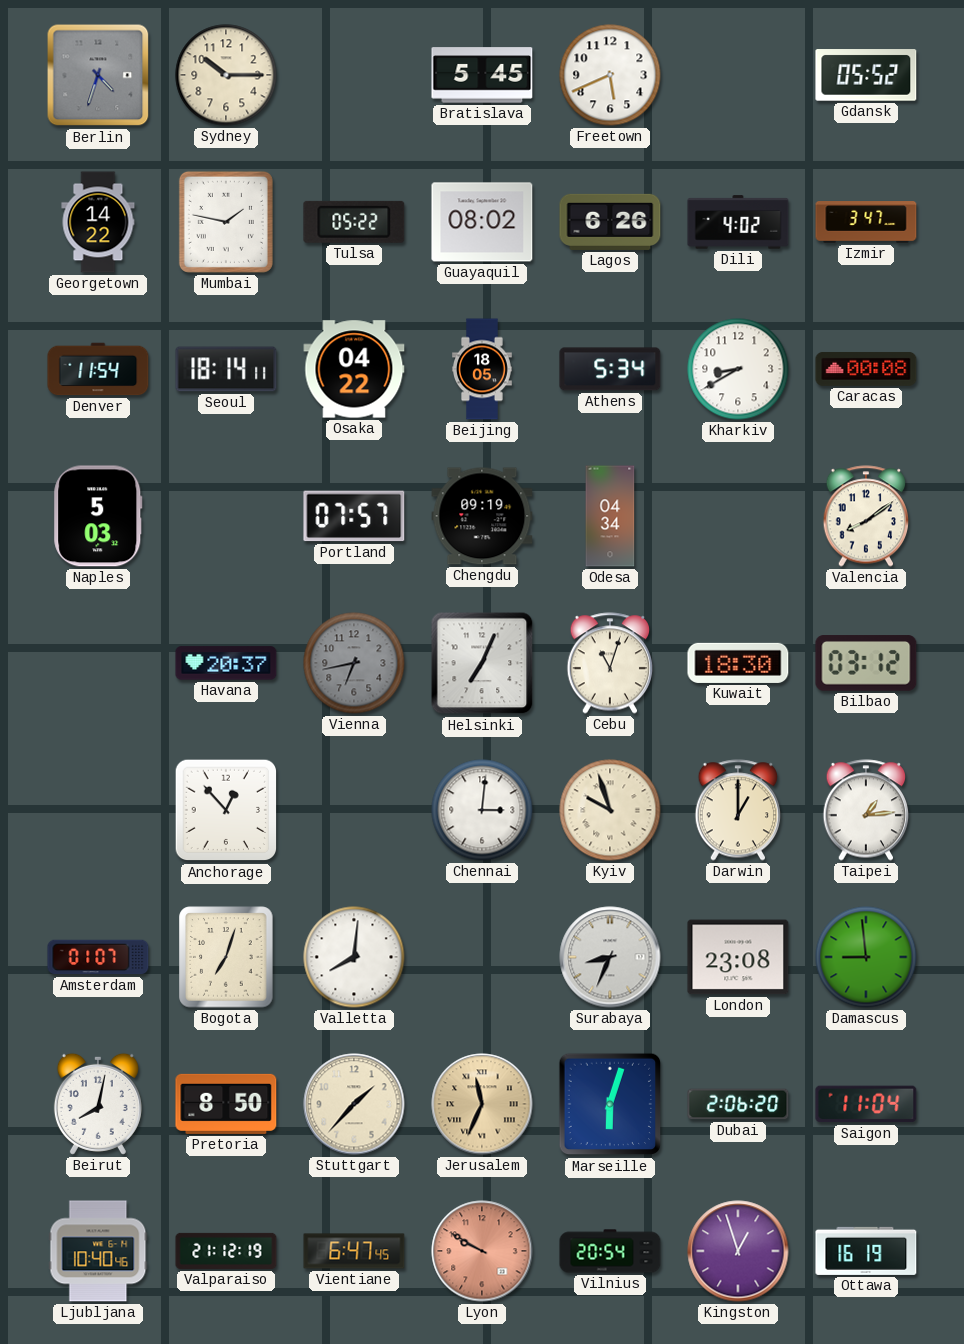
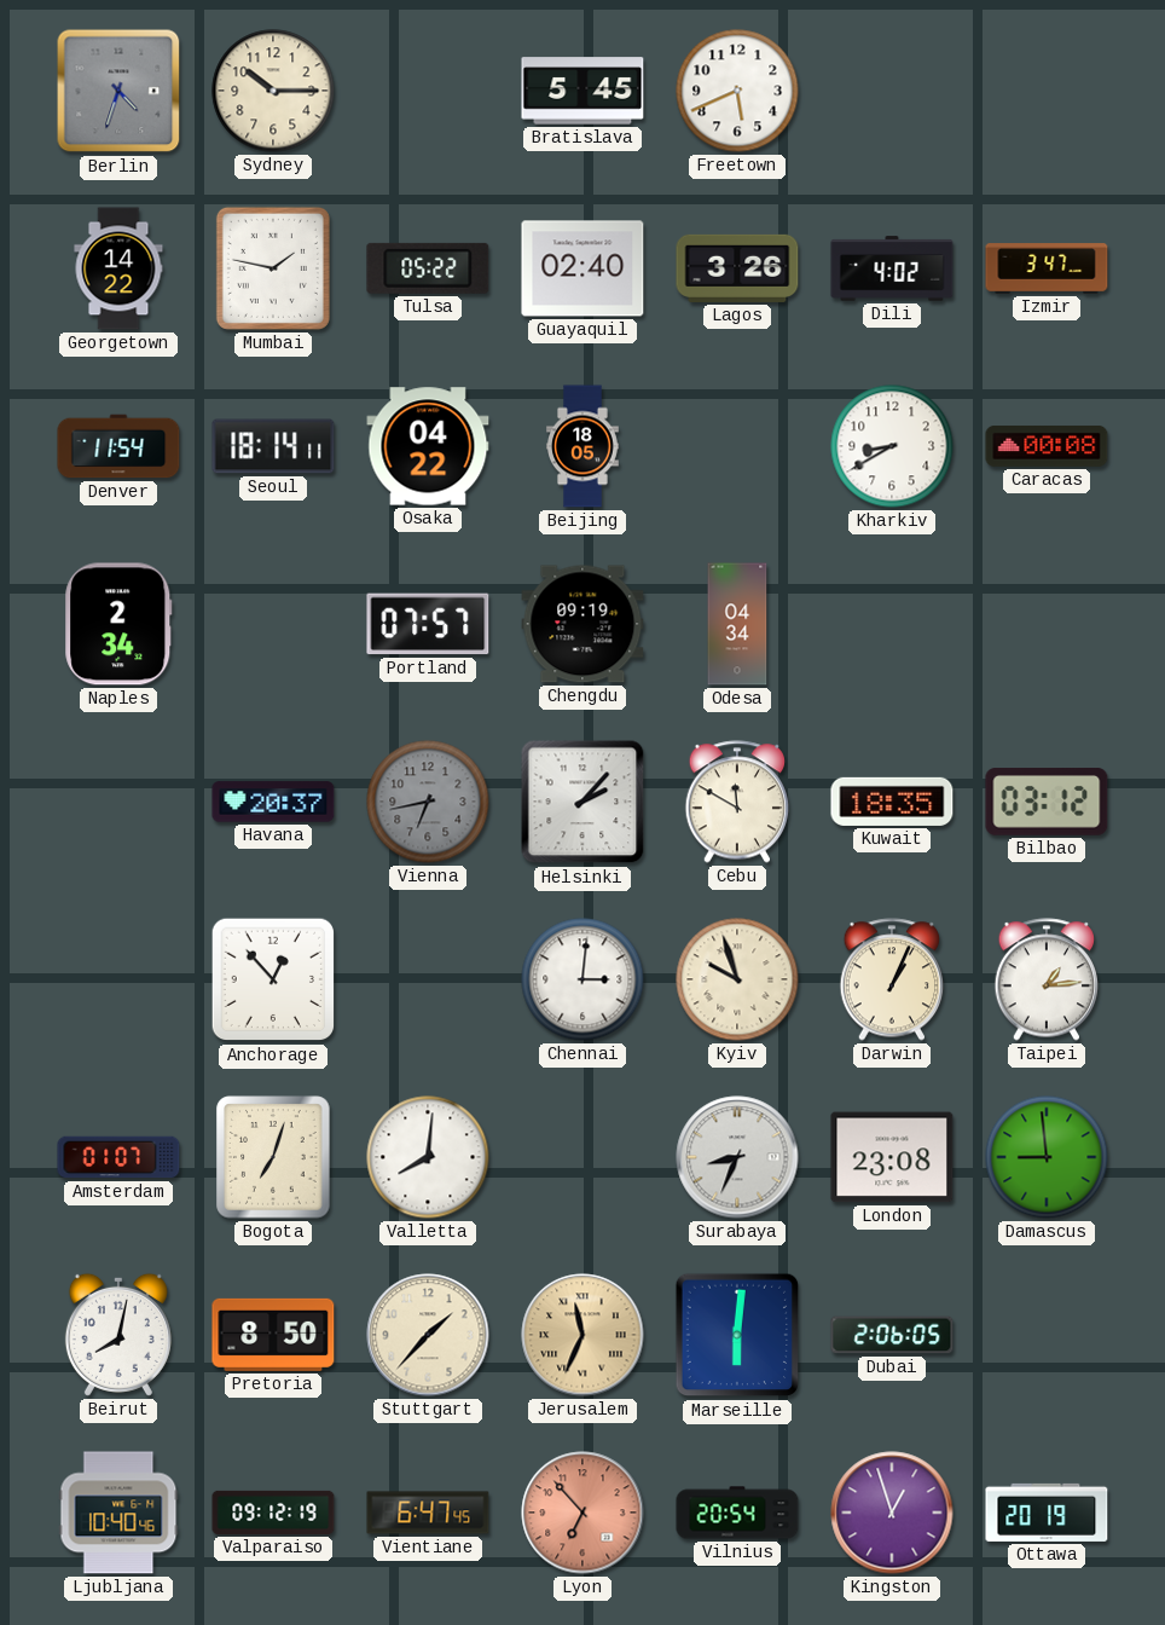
Gdansk: 05:52 -> none
Guayaquil: 08:02 -> 02:40
Lagos: 6:26 -> 3:26
Athens: 5:34 -> none
Naples: 5:03 -> 2:34
Valencia: 8:09 -> none
Helsinki: 7:04 -> 2:07
Cebu: 11:03 -> 11:50
Kuwait: 18:30 -> 18:35
Darwin: 1:00 -> 1:04
Marseille: 6:03 -> 6:01
Dubai: 2:06:20 -> 2:06:05
Saigon: 11:04 -> none
Valparaiso: 21:12 -> 09:12
Lyon: 9:50 -> 6:53
Ottawa: 16:19 -> 20:19
